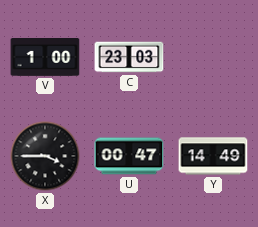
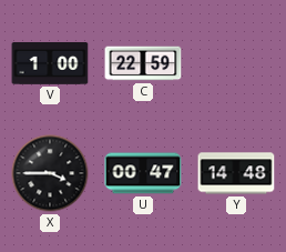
C: 23:03 -> 22:59
Y: 14:49 -> 14:48
